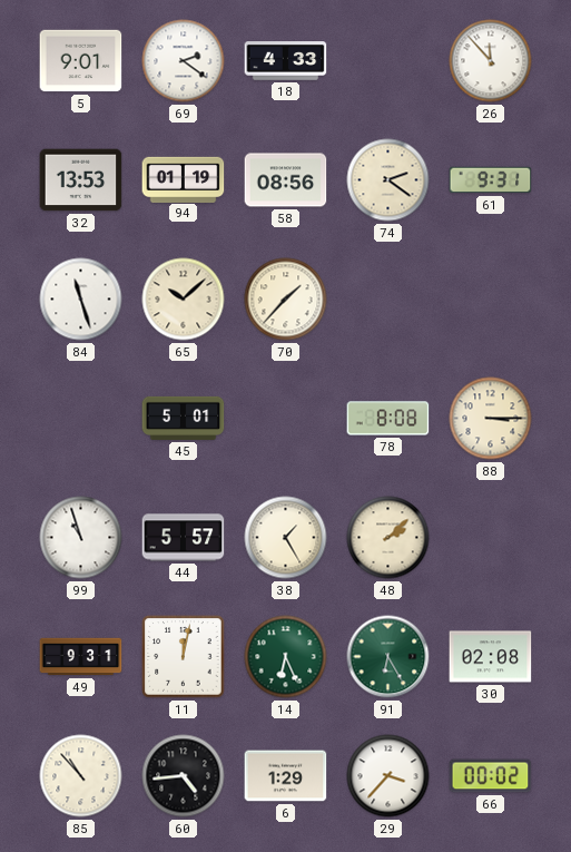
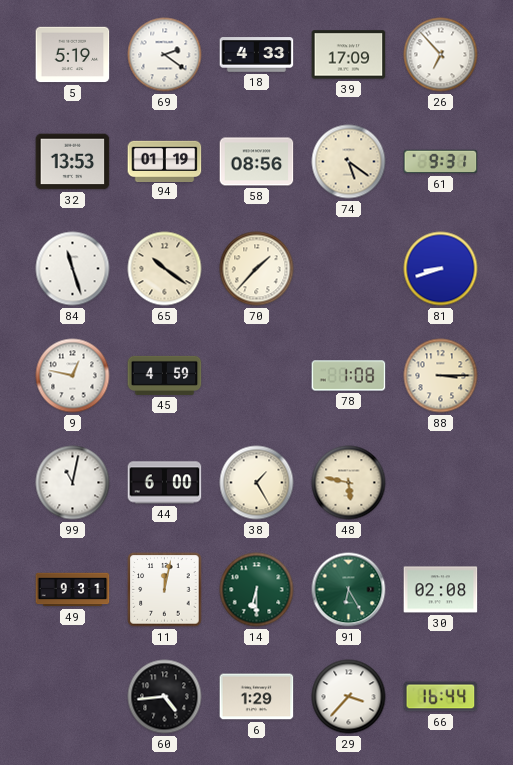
5: 9:01 -> 5:19
39: none -> 17:09
26: 11:53 -> 6:53
74: 2:21 -> 5:21
65: 10:08 -> 10:21
81: none -> 8:42
9: none -> 12:47
45: 5:01 -> 4:59
78: 8:08 -> 1:08
99: 10:57 -> 11:02
44: 5:57 -> 6:00
48: 2:08 -> 5:47
14: 6:26 -> 6:30
85: 10:53 -> none
66: 00:02 -> 16:44
